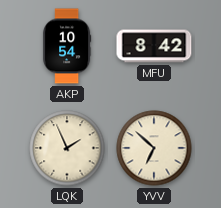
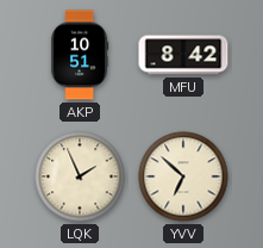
AKP: 10:54 -> 10:51
